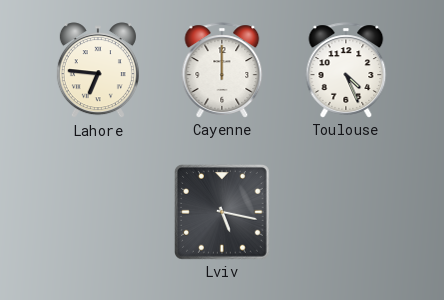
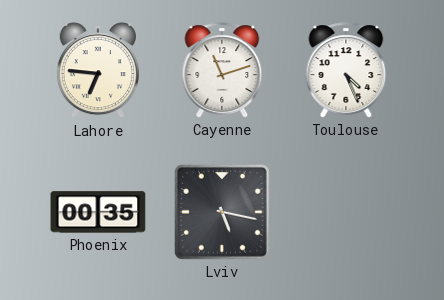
Cayenne: 12:00 -> 11:12
Phoenix: none -> 00:35
